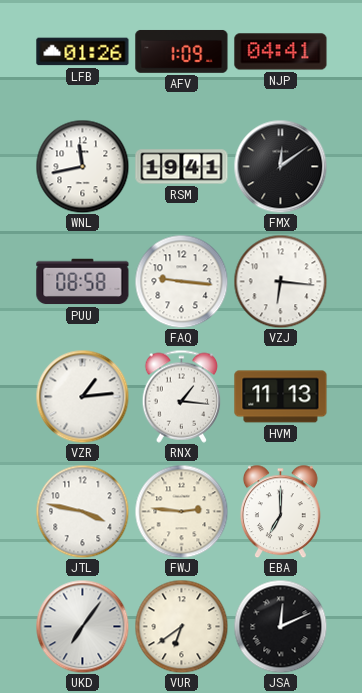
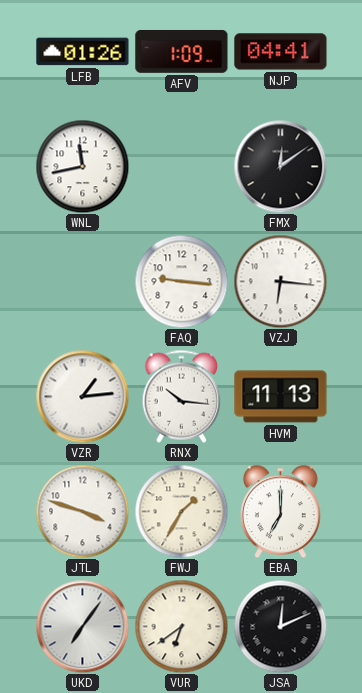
RSM: 19:41 -> none
PUU: 08:58 -> none
RNX: 1:16 -> 10:16
JTL: 3:47 -> 3:48
FWJ: 2:46 -> 1:35
